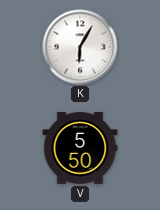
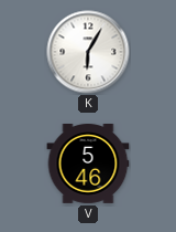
V: 5:50 -> 5:46
